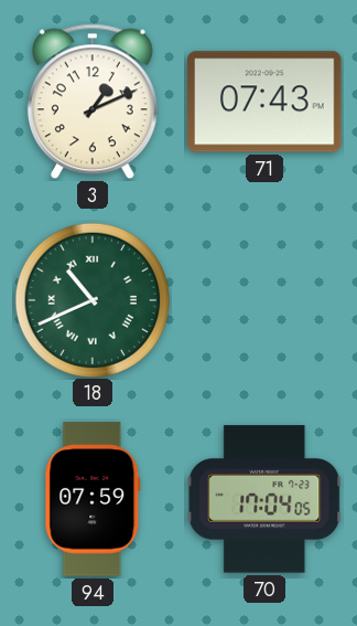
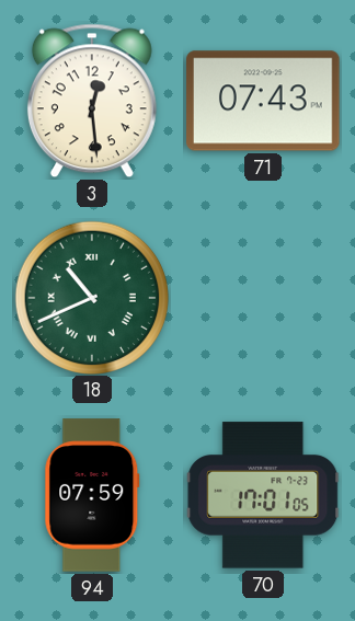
3: 1:11 -> 12:29
70: 17:04 -> 17:01
